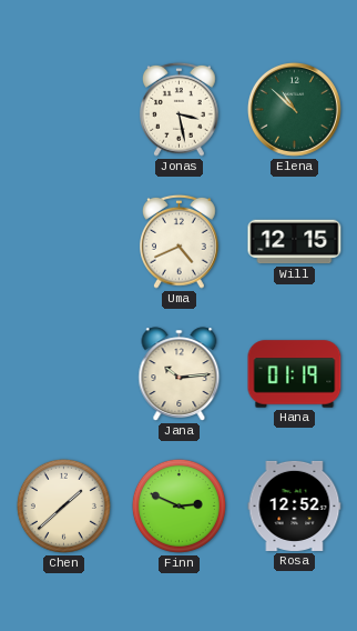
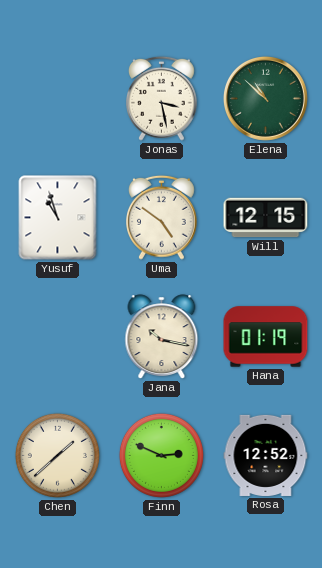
Yusuf: none -> 10:57
Uma: 4:41 -> 4:51
Jana: 10:14 -> 10:17
